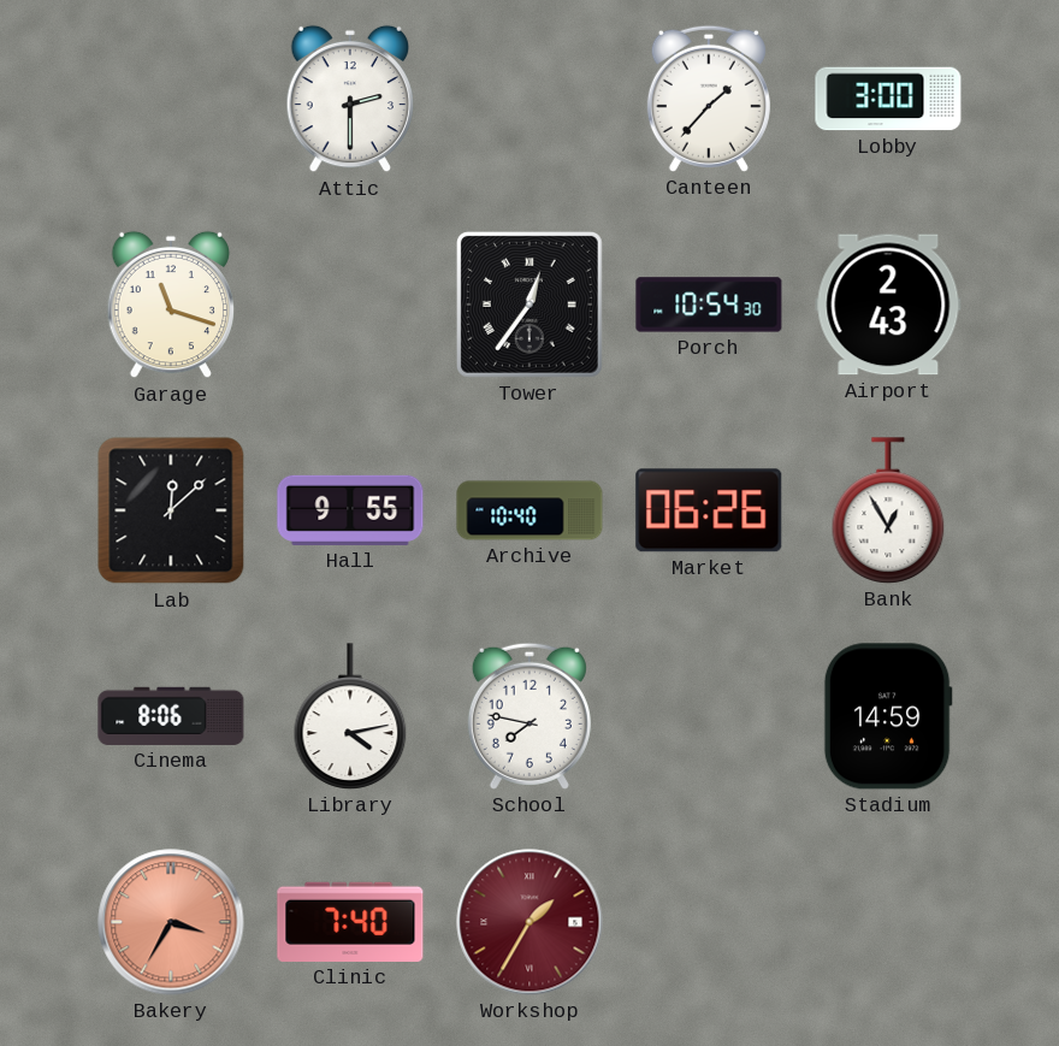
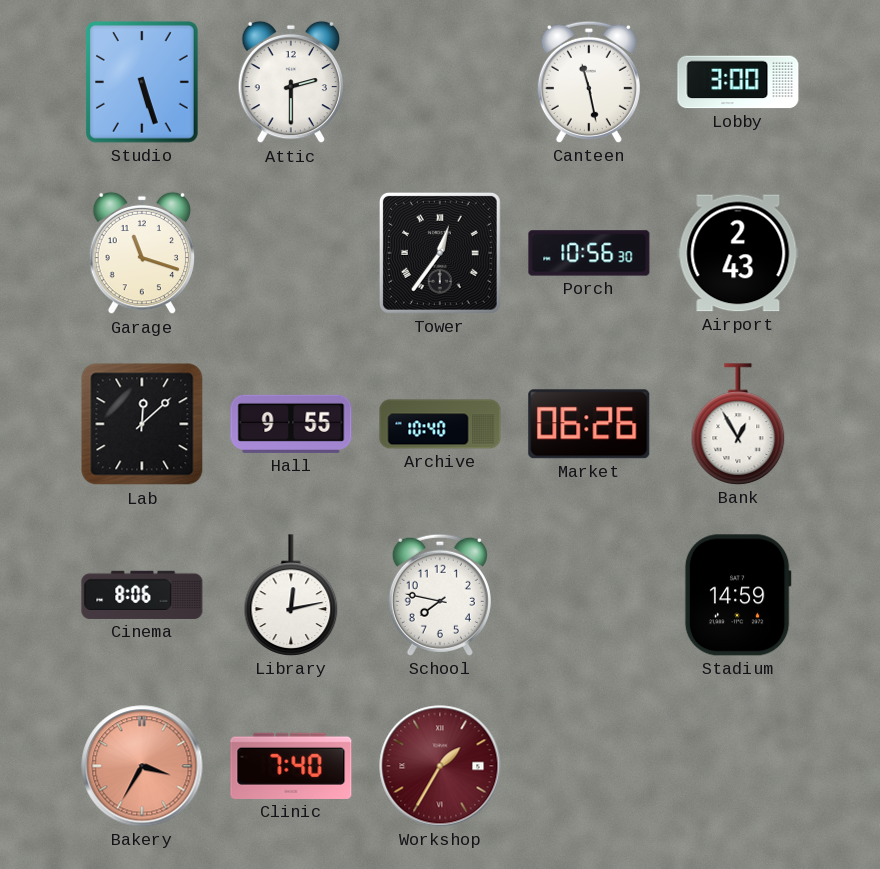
Studio: none -> 5:27
Canteen: 1:37 -> 11:28
Porch: 10:54 -> 10:56
Library: 4:13 -> 12:13
